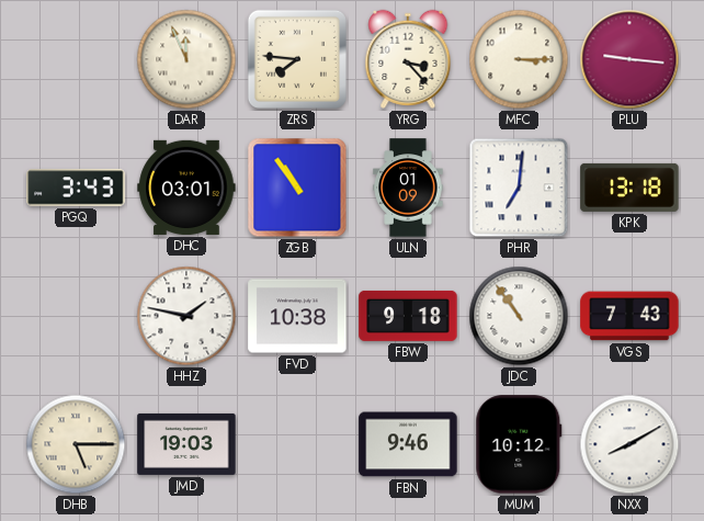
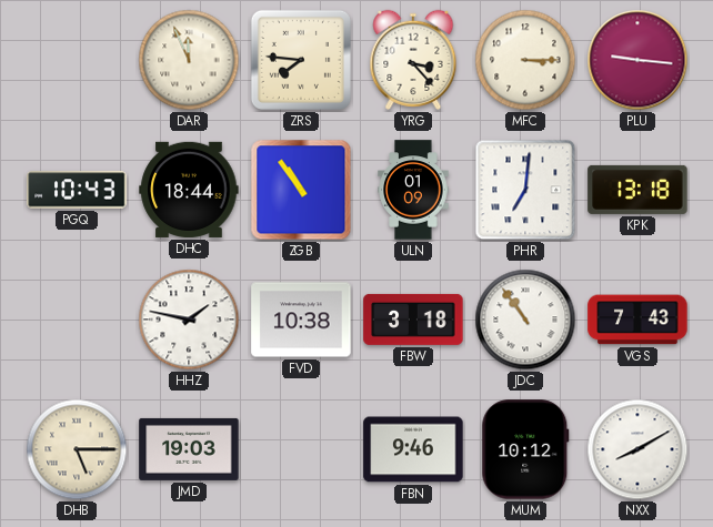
PGQ: 3:43 -> 10:43
DHC: 03:01 -> 18:44
FBW: 9:18 -> 3:18
